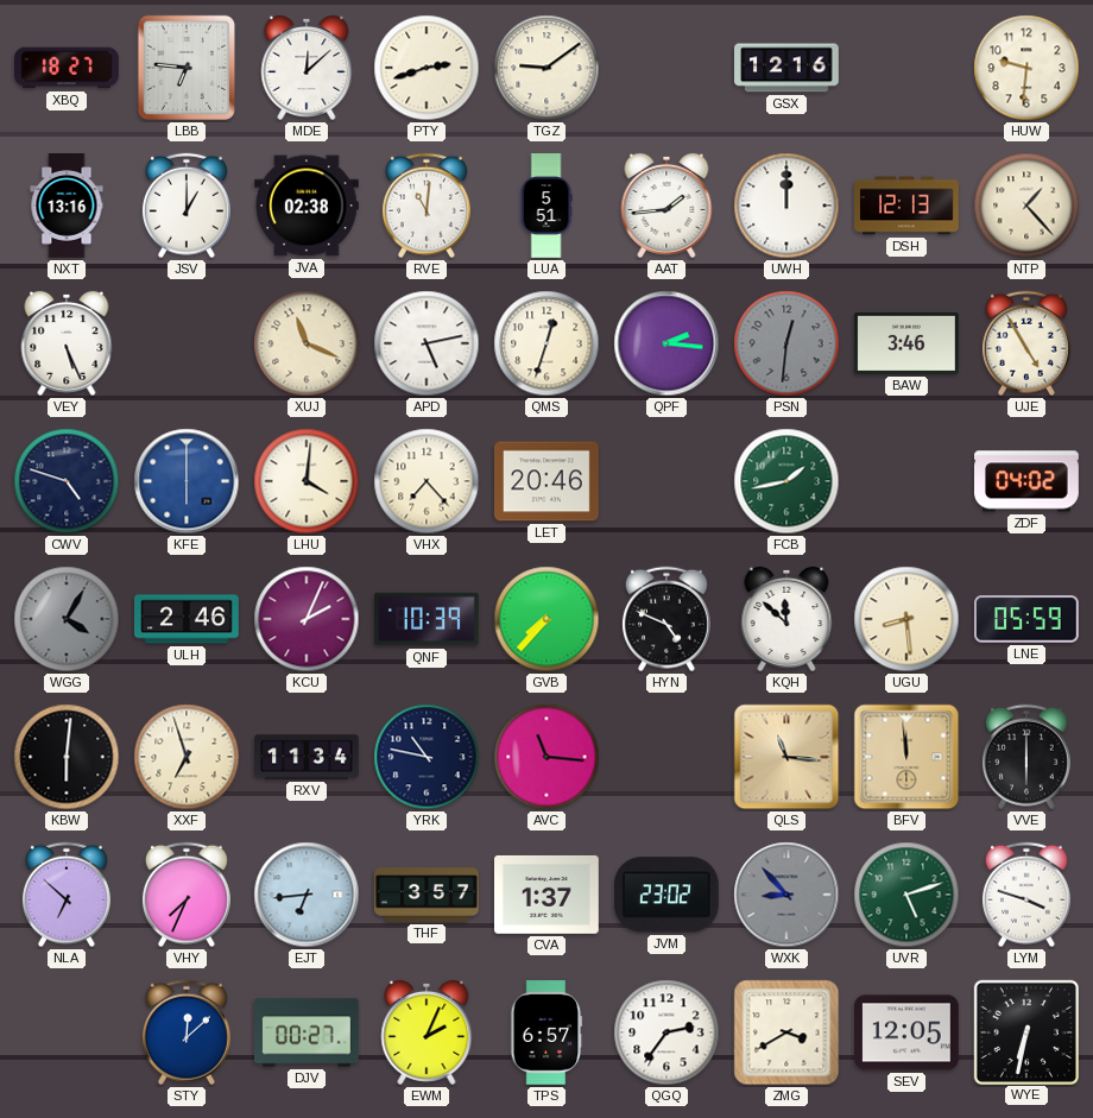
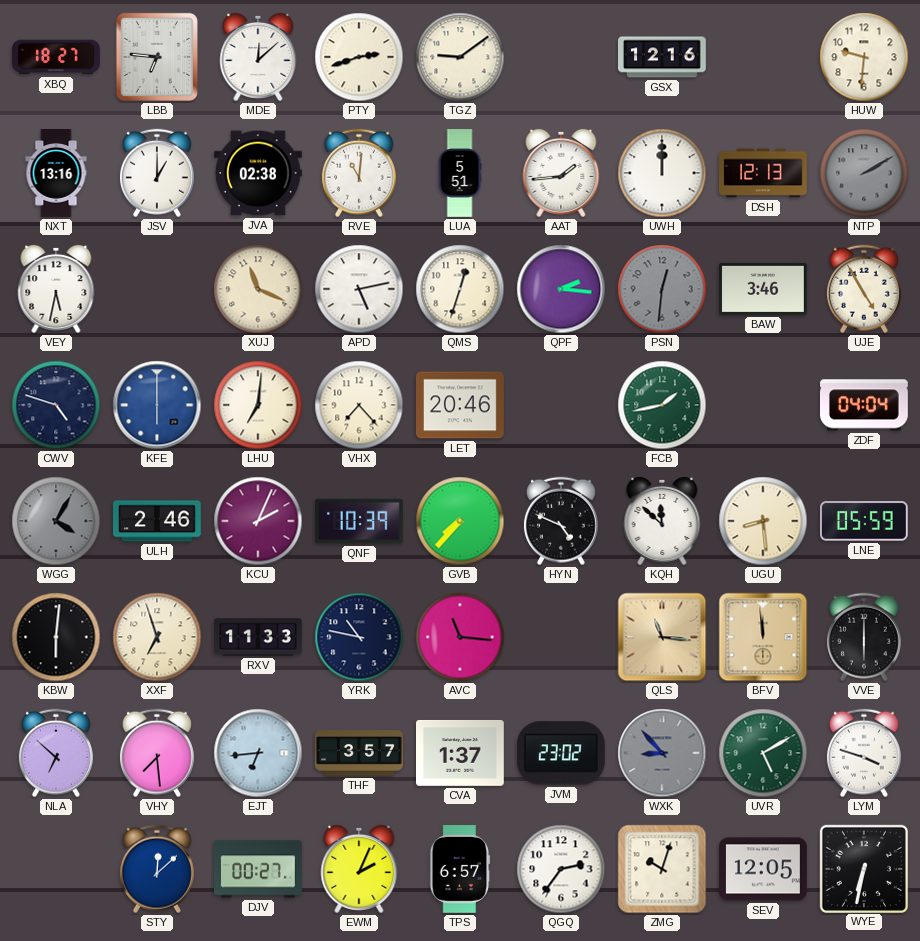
NTP: 1:23 -> 2:10
NTP dial: cream -> grey
VEY: 5:26 -> 5:32
LHU: 4:01 -> 7:01
ZDF: 04:02 -> 04:04
RXV: 11:34 -> 11:33
VHY: 7:34 -> 7:29
UVR: 5:12 -> 5:10
ZMG: 3:40 -> 10:03
